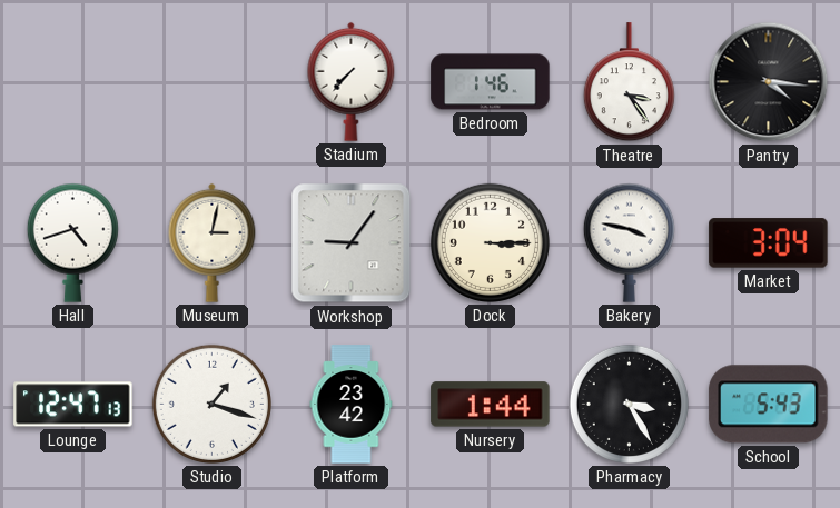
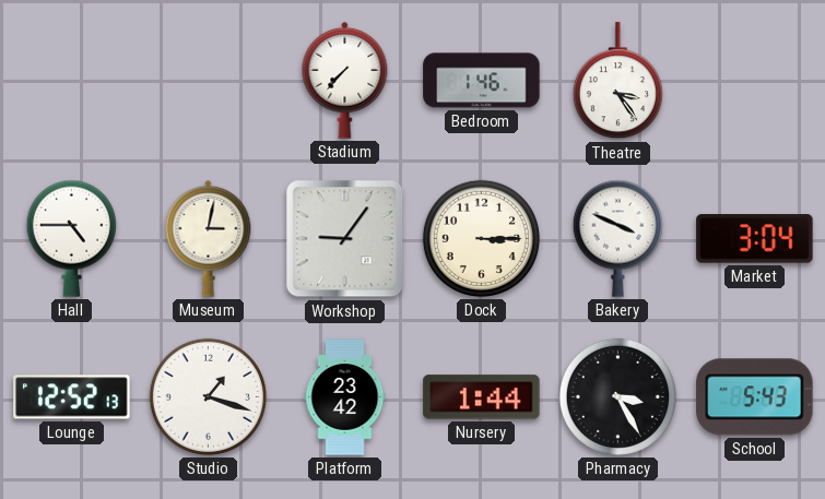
Pantry: 4:16 -> none
Hall: 4:42 -> 4:45
Bakery: 3:47 -> 3:49
Lounge: 12:47 -> 12:52
